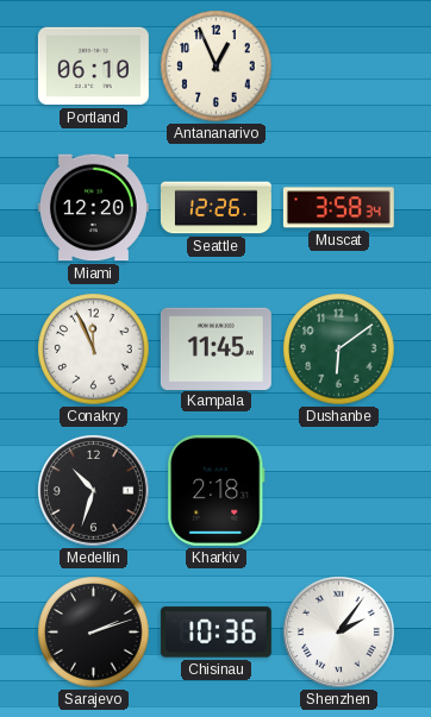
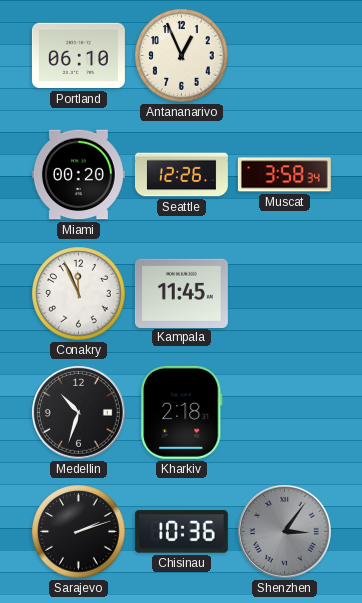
Miami: 12:20 -> 00:20
Dushanbe: 6:09 -> none
Shenzhen: 2:06 -> 3:06
Shenzhen dial: white -> grey
